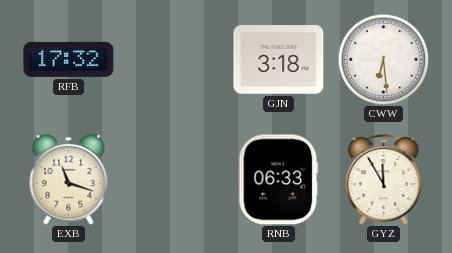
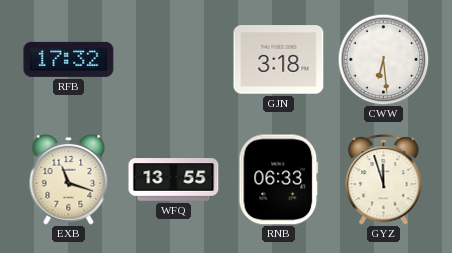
WFQ: none -> 13:55
GYZ: 11:55 -> 11:57
